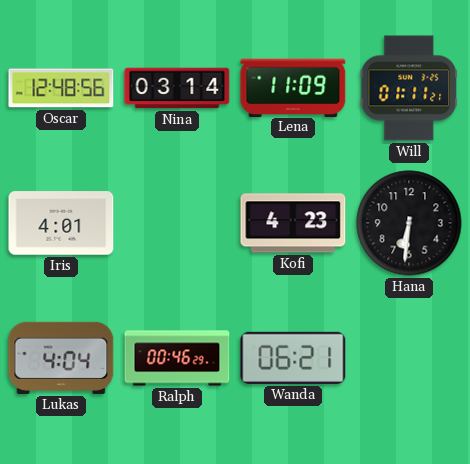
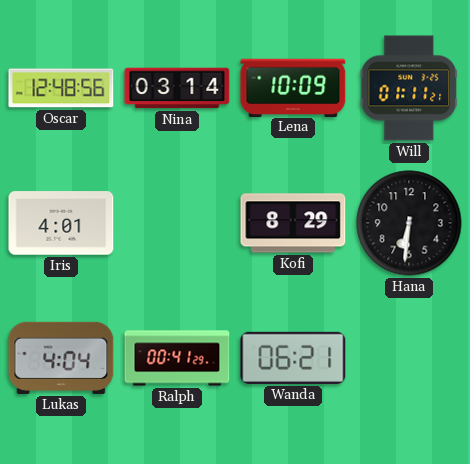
Lena: 11:09 -> 10:09
Kofi: 4:23 -> 8:29
Ralph: 00:46 -> 00:41
